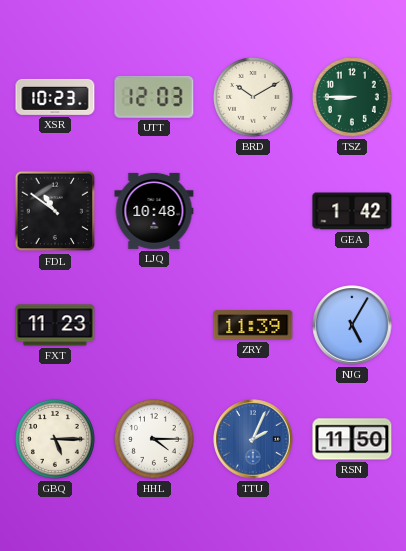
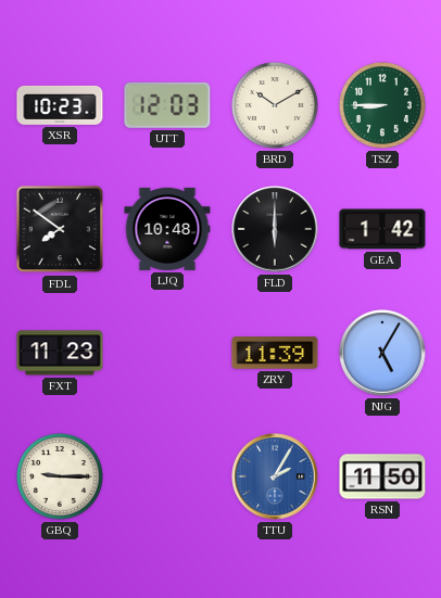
FDL: 10:51 -> 7:51
FLD: none -> 6:00
GBQ: 5:15 -> 9:15
HHL: 4:15 -> none
TTU: 2:04 -> 2:05
